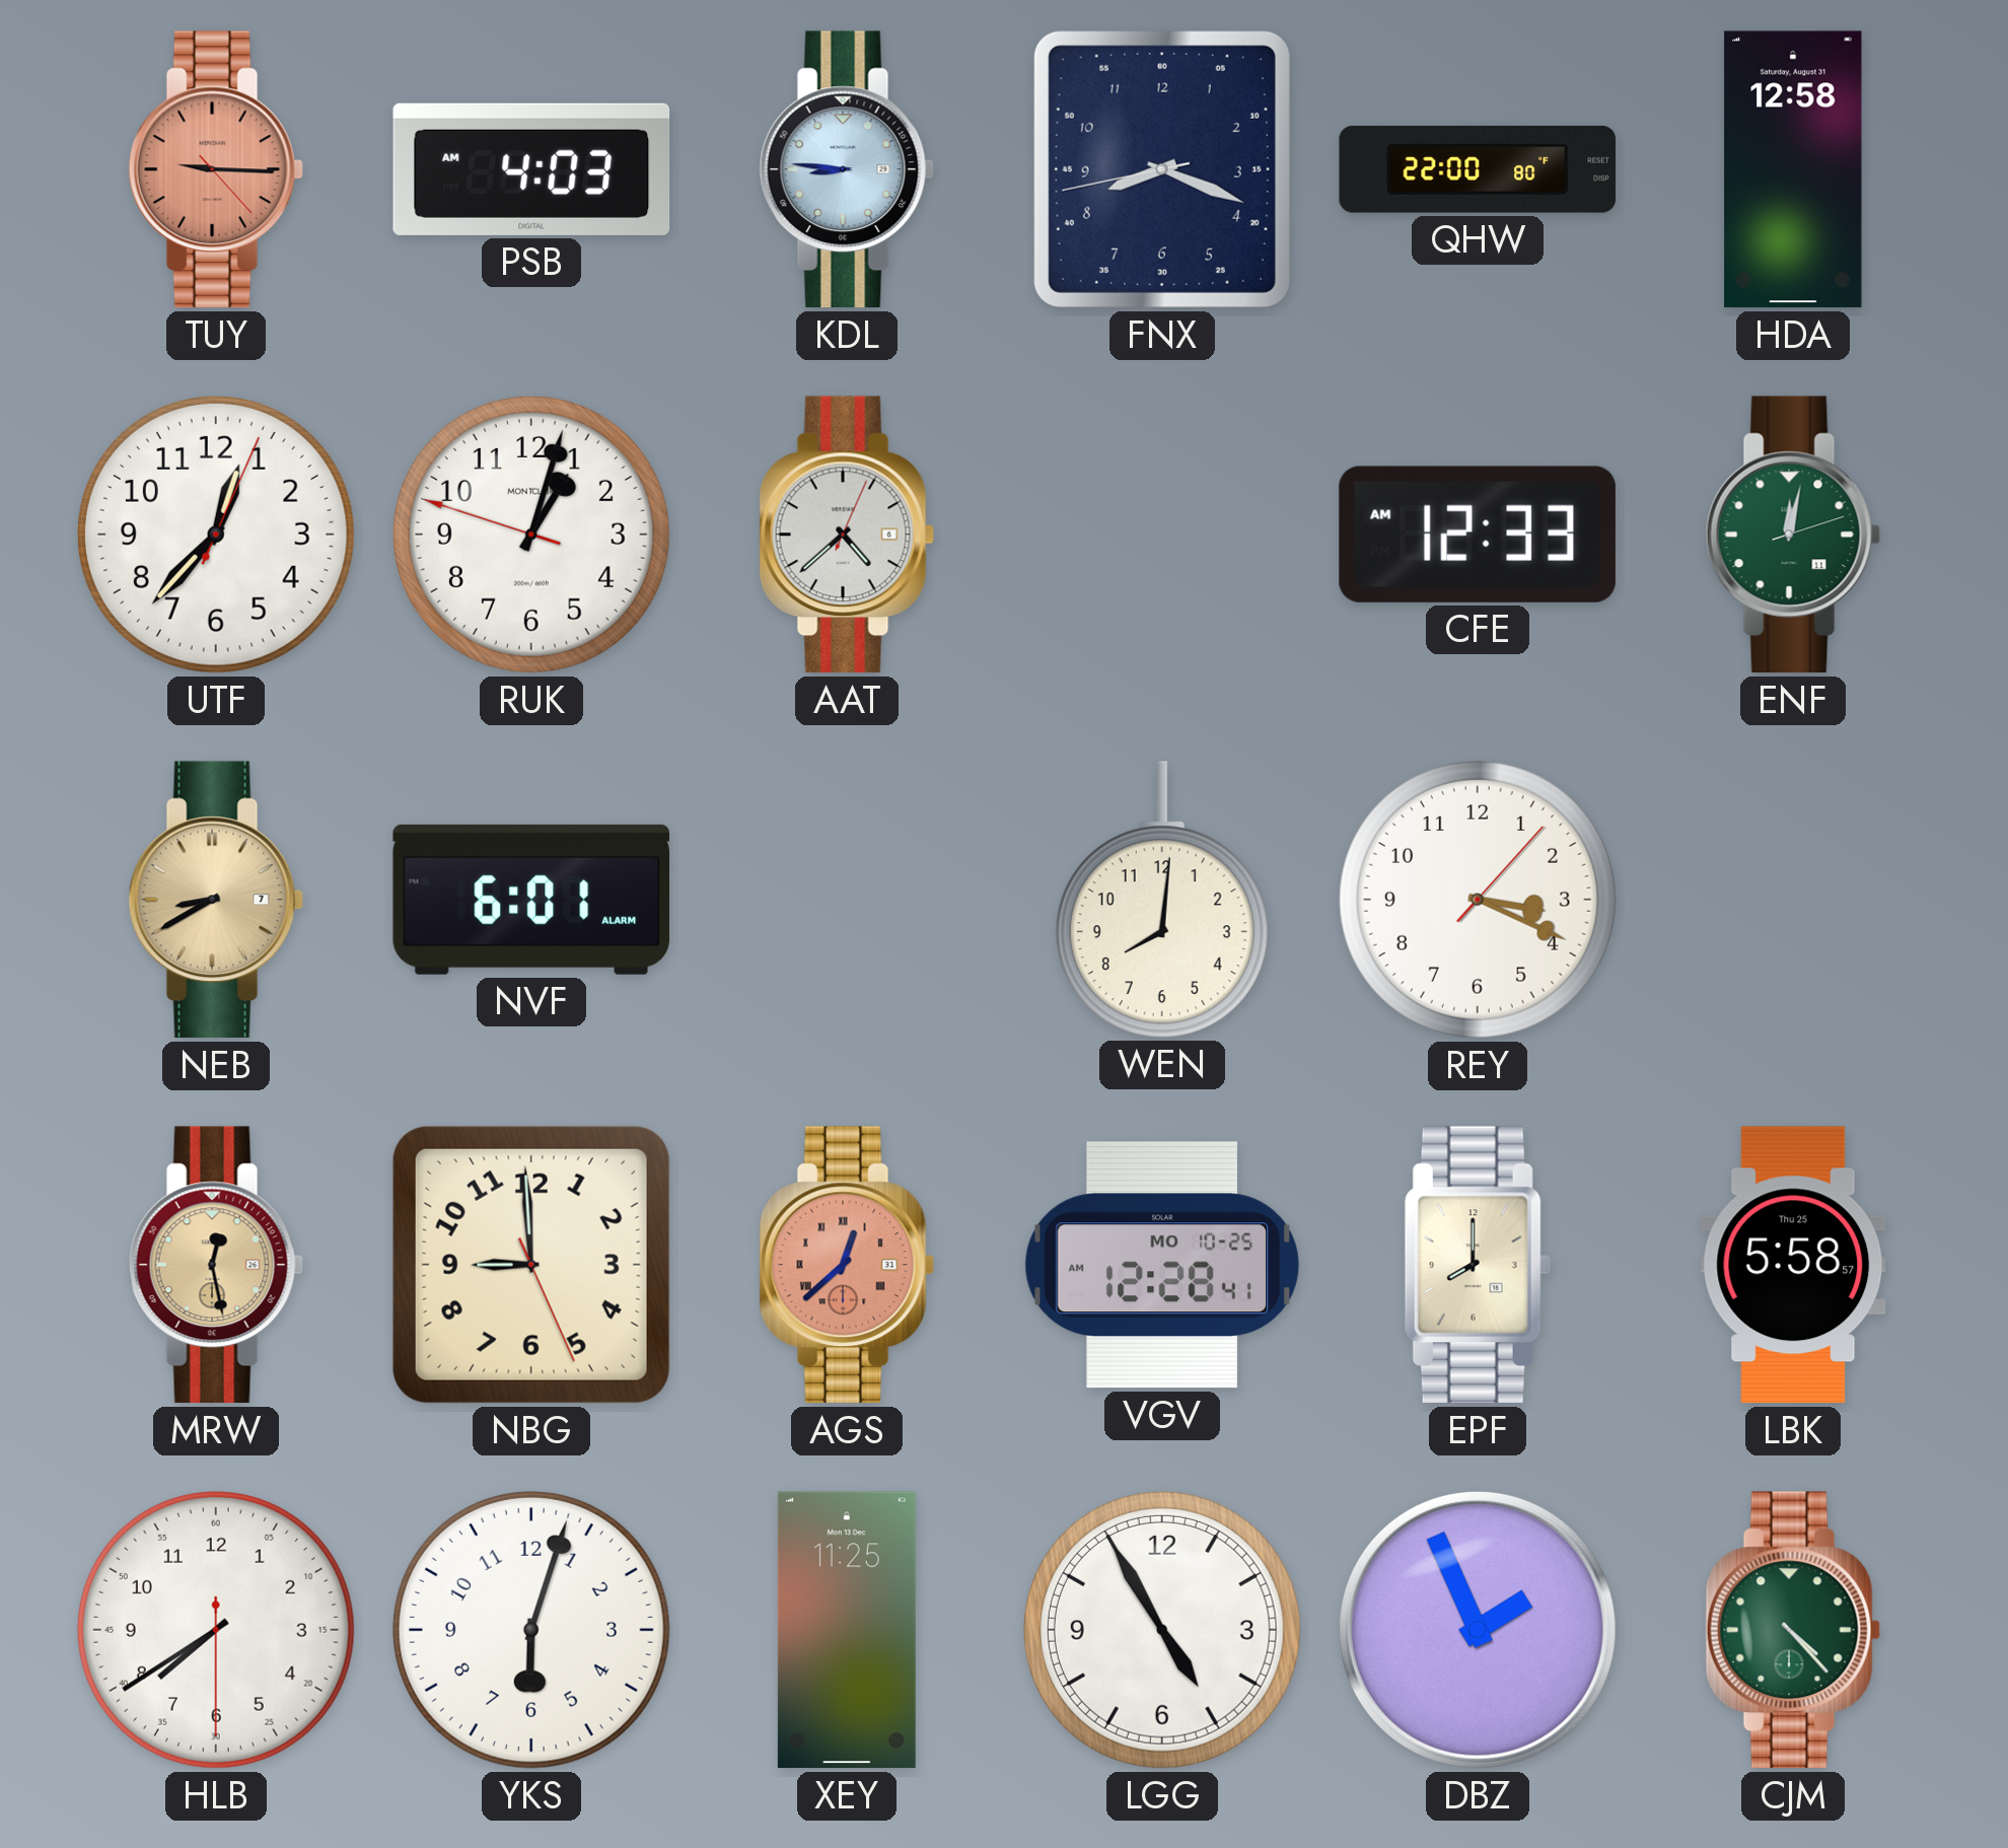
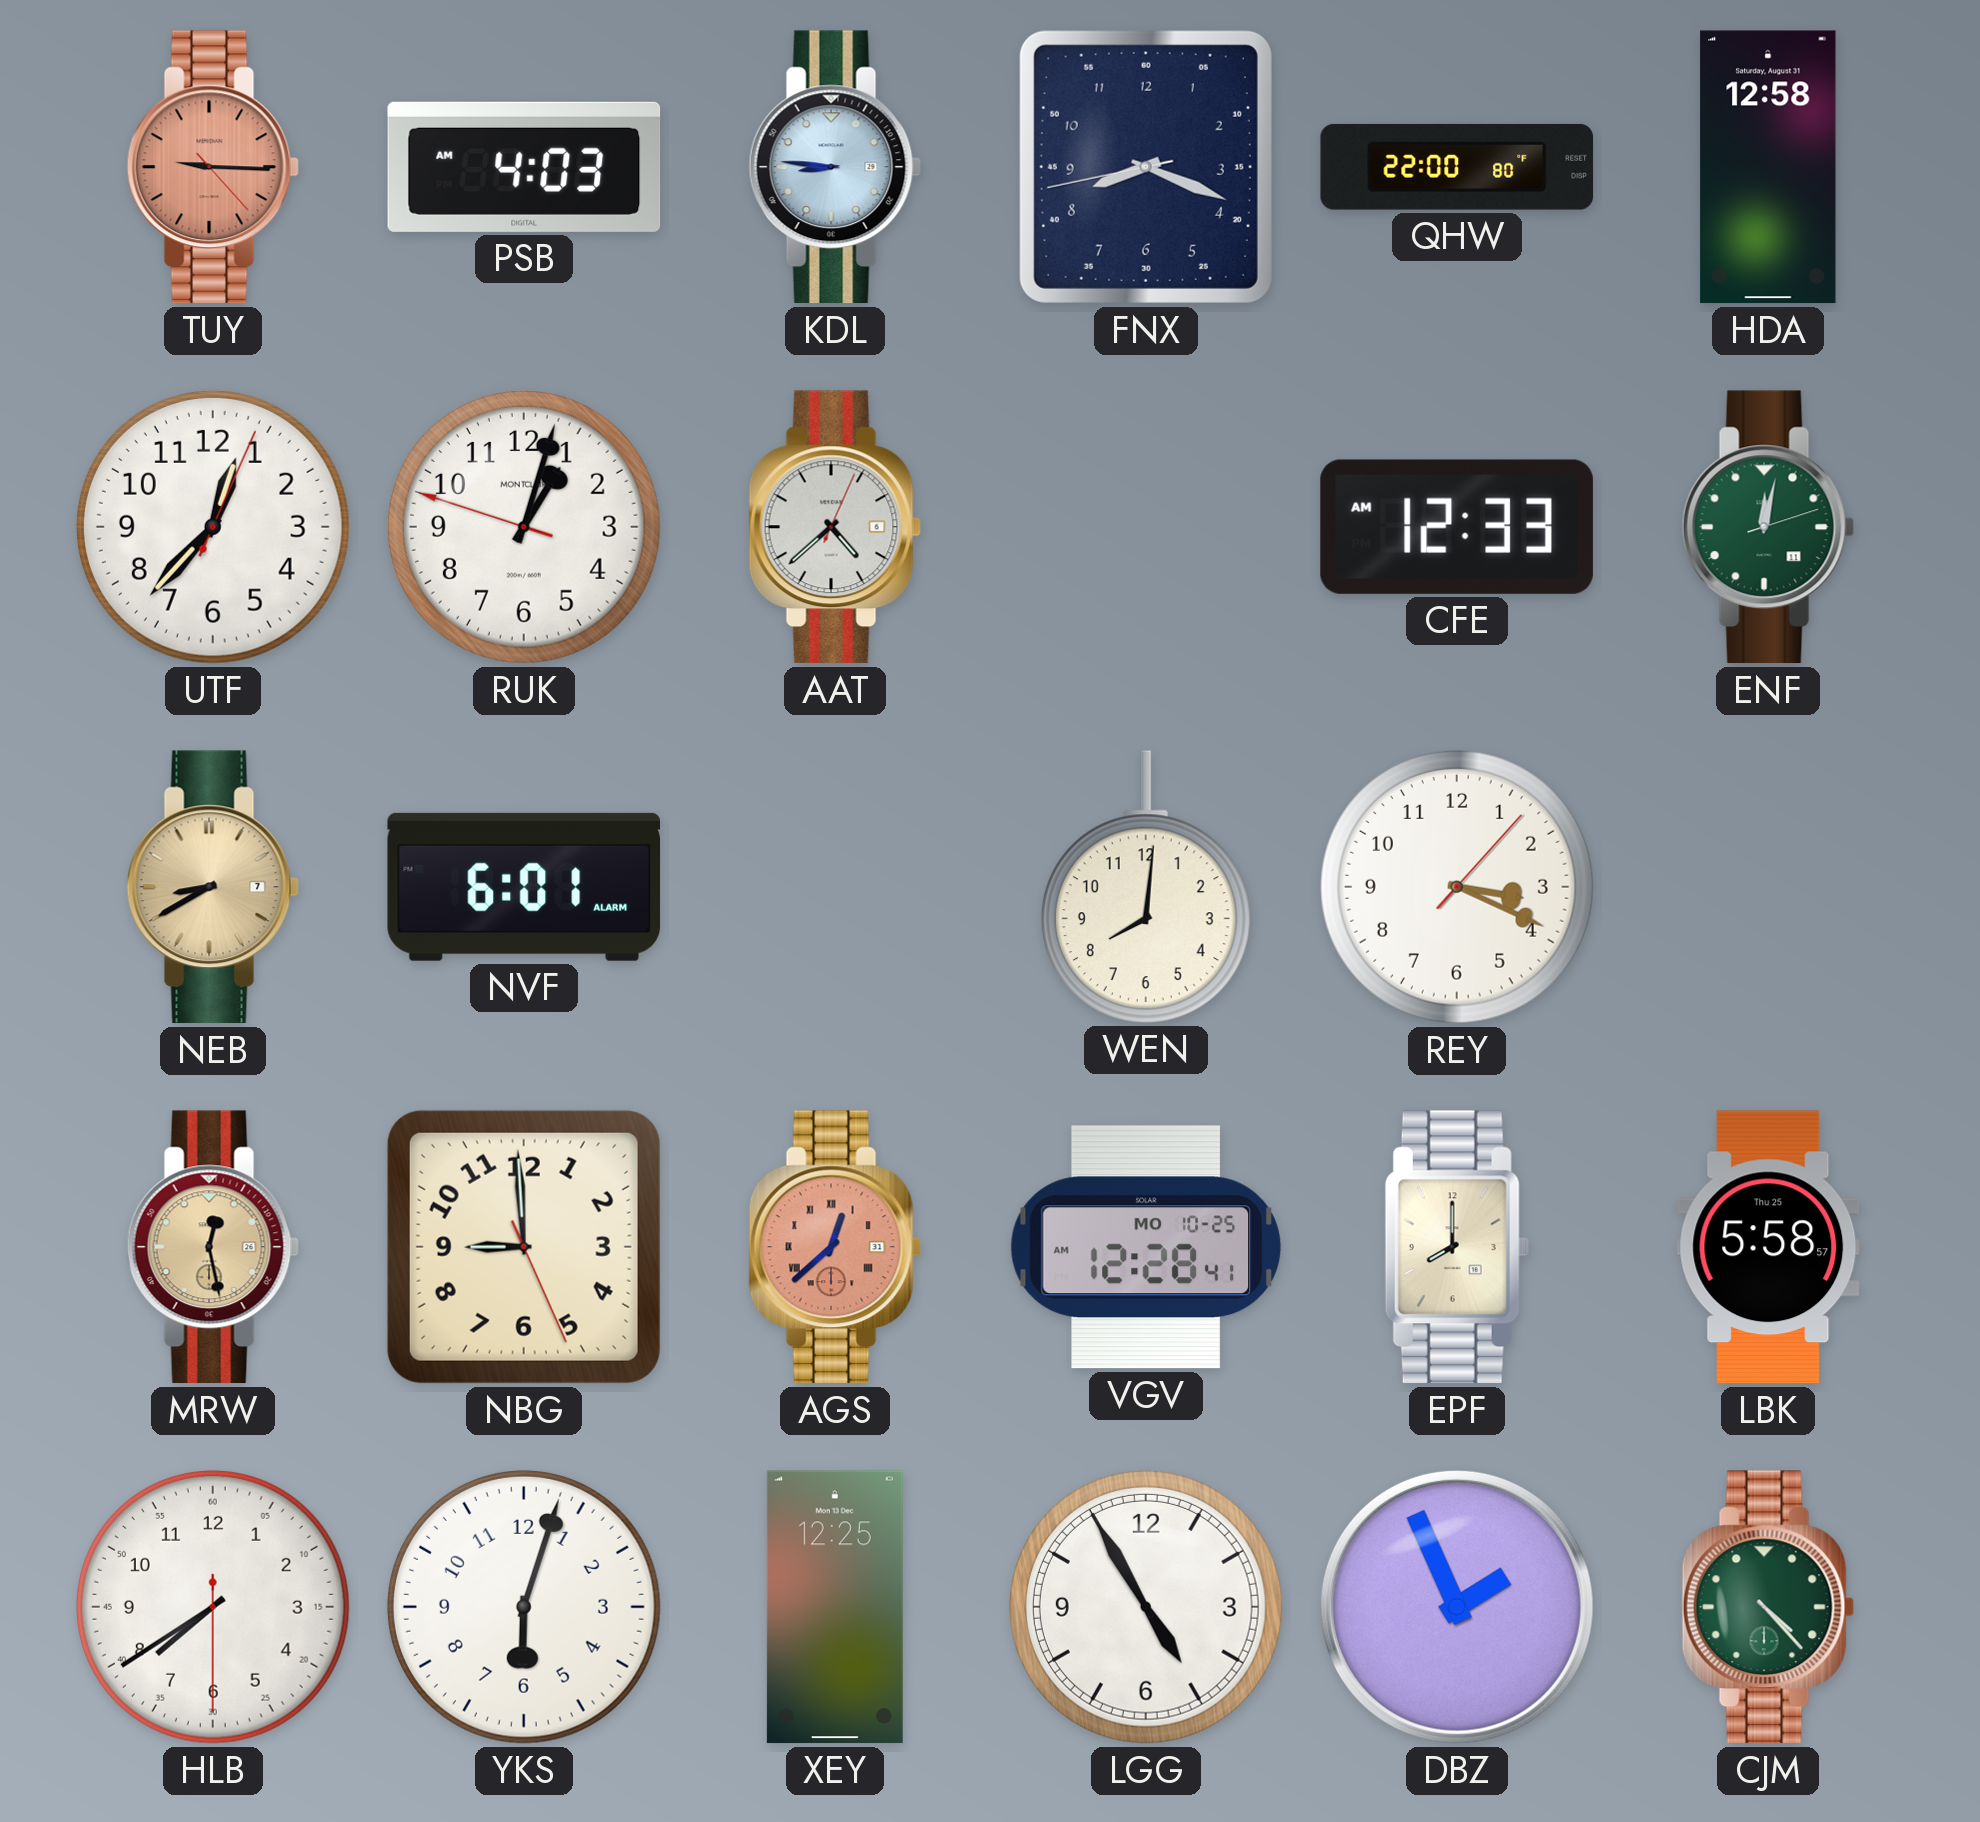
XEY: 11:25 -> 12:25
